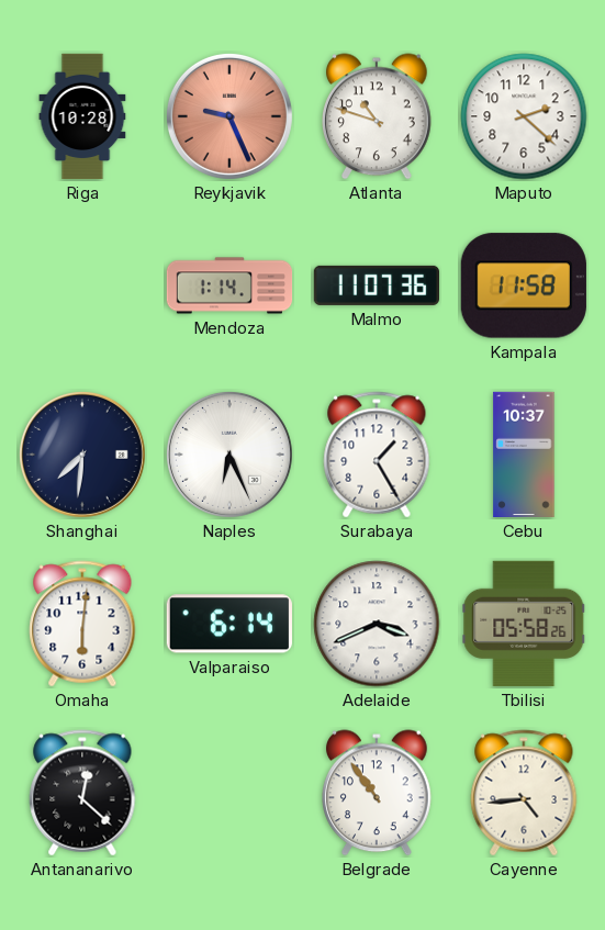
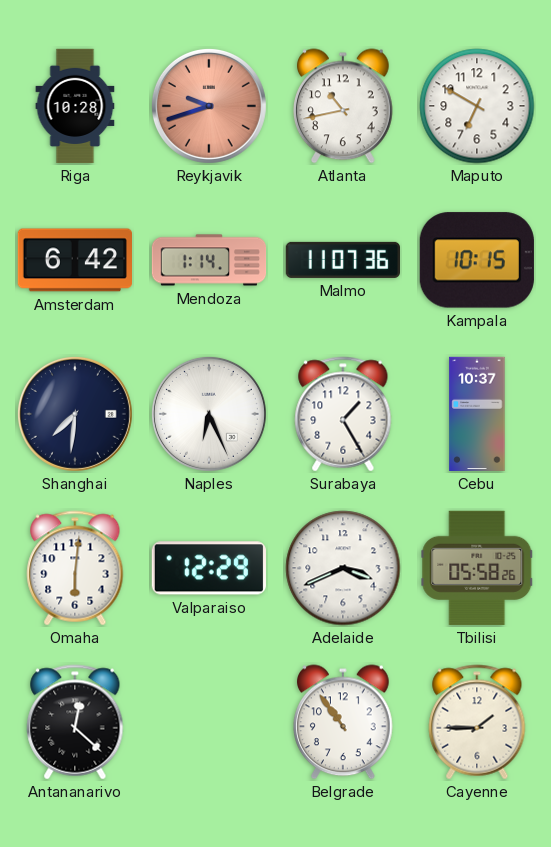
Reykjavik: 9:26 -> 9:42
Atlanta: 10:48 -> 10:43
Maputo: 2:22 -> 6:50
Amsterdam: none -> 6:42
Kampala: 11:58 -> 10:15
Valparaiso: 6:14 -> 12:29
Cayenne: 4:44 -> 1:45
